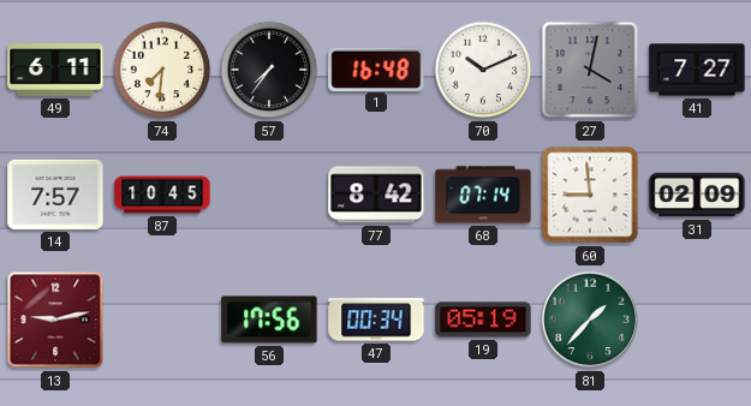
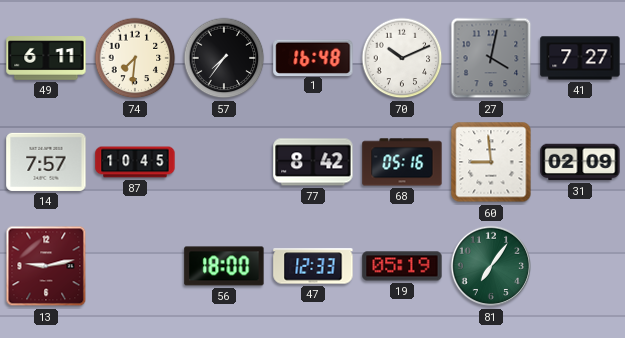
68: 07:14 -> 05:16
56: 17:56 -> 18:00
47: 00:34 -> 12:33
81: 1:37 -> 7:06
